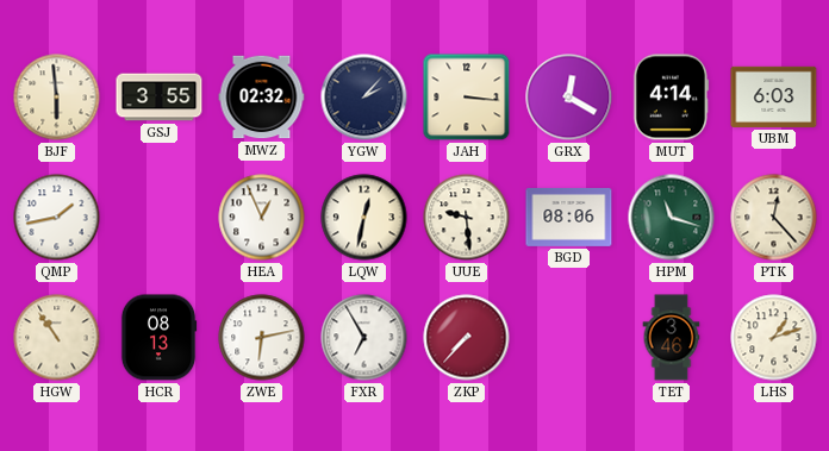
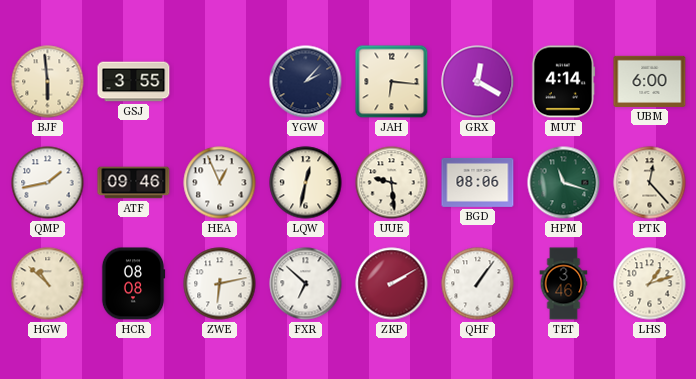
MWZ: 02:32 -> none
JAH: 3:16 -> 6:16
UBM: 6:03 -> 6:00
ATF: none -> 09:46
HGW: 10:54 -> 10:52
HCR: 08:13 -> 08:08
FXR: 6:55 -> 6:52
ZKP: 7:37 -> 2:10
QHF: none -> 1:06
